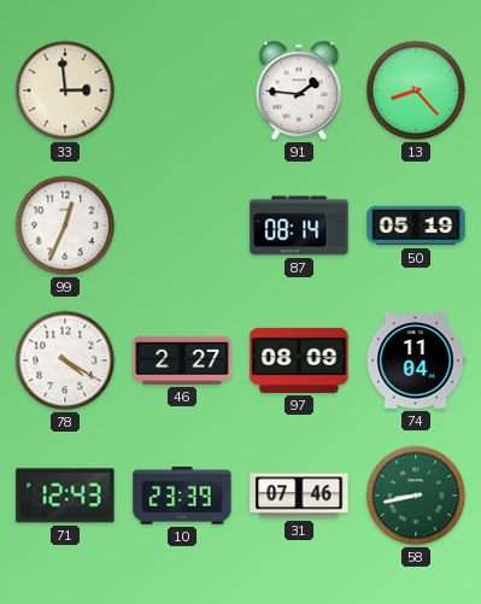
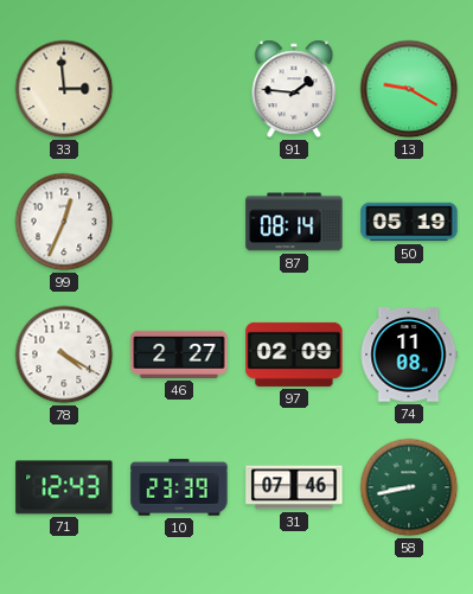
13: 8:23 -> 9:20
97: 08:09 -> 02:09
74: 11:04 -> 11:08
